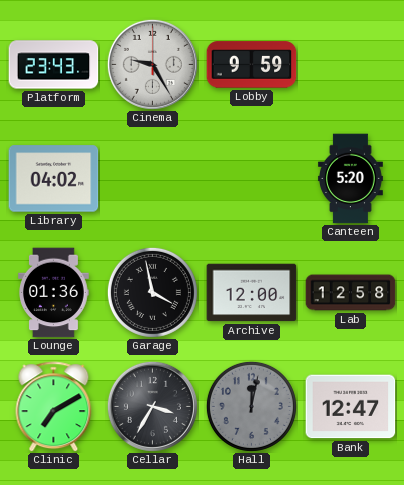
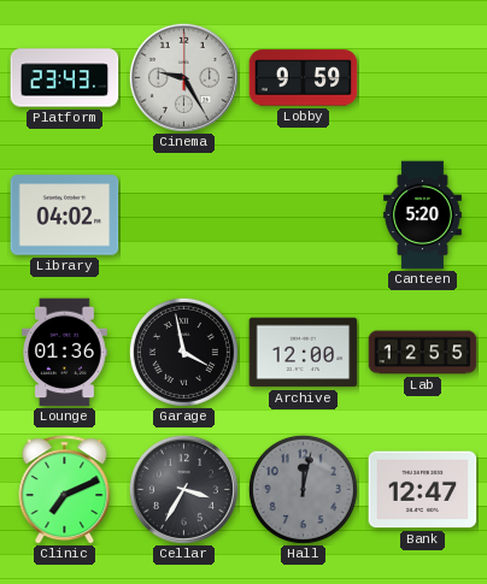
Lab: 12:58 -> 12:55
Clinic: 7:10 -> 7:11
